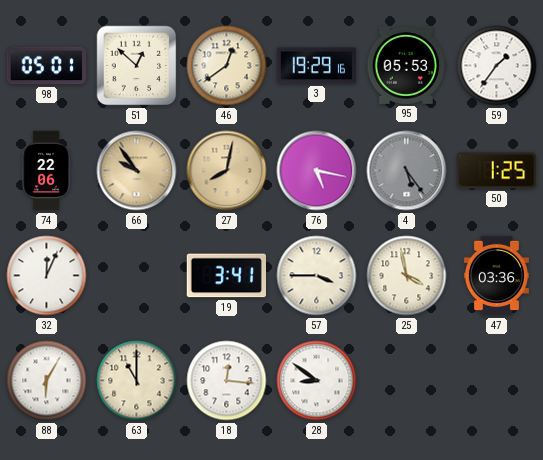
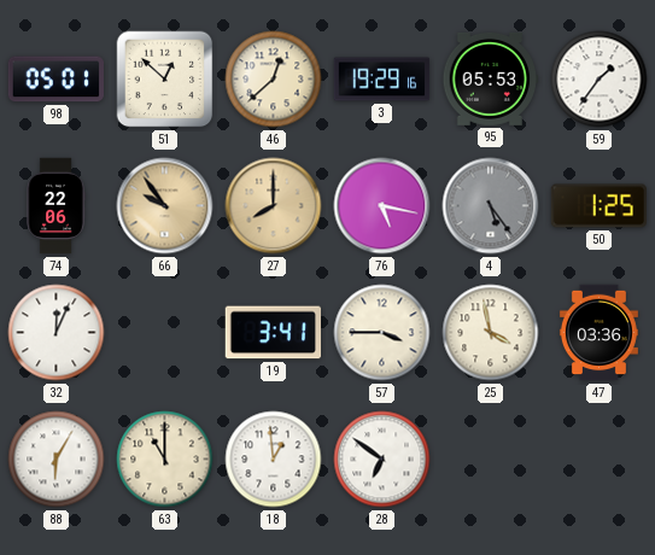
46: 12:39 -> 12:38
27: 8:02 -> 8:00
18: 12:16 -> 12:59
28: 8:51 -> 6:51
